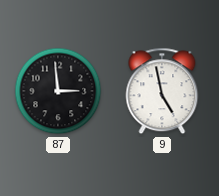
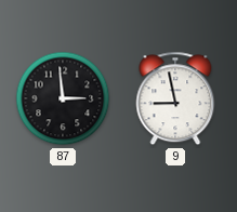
9: 4:58 -> 8:58
